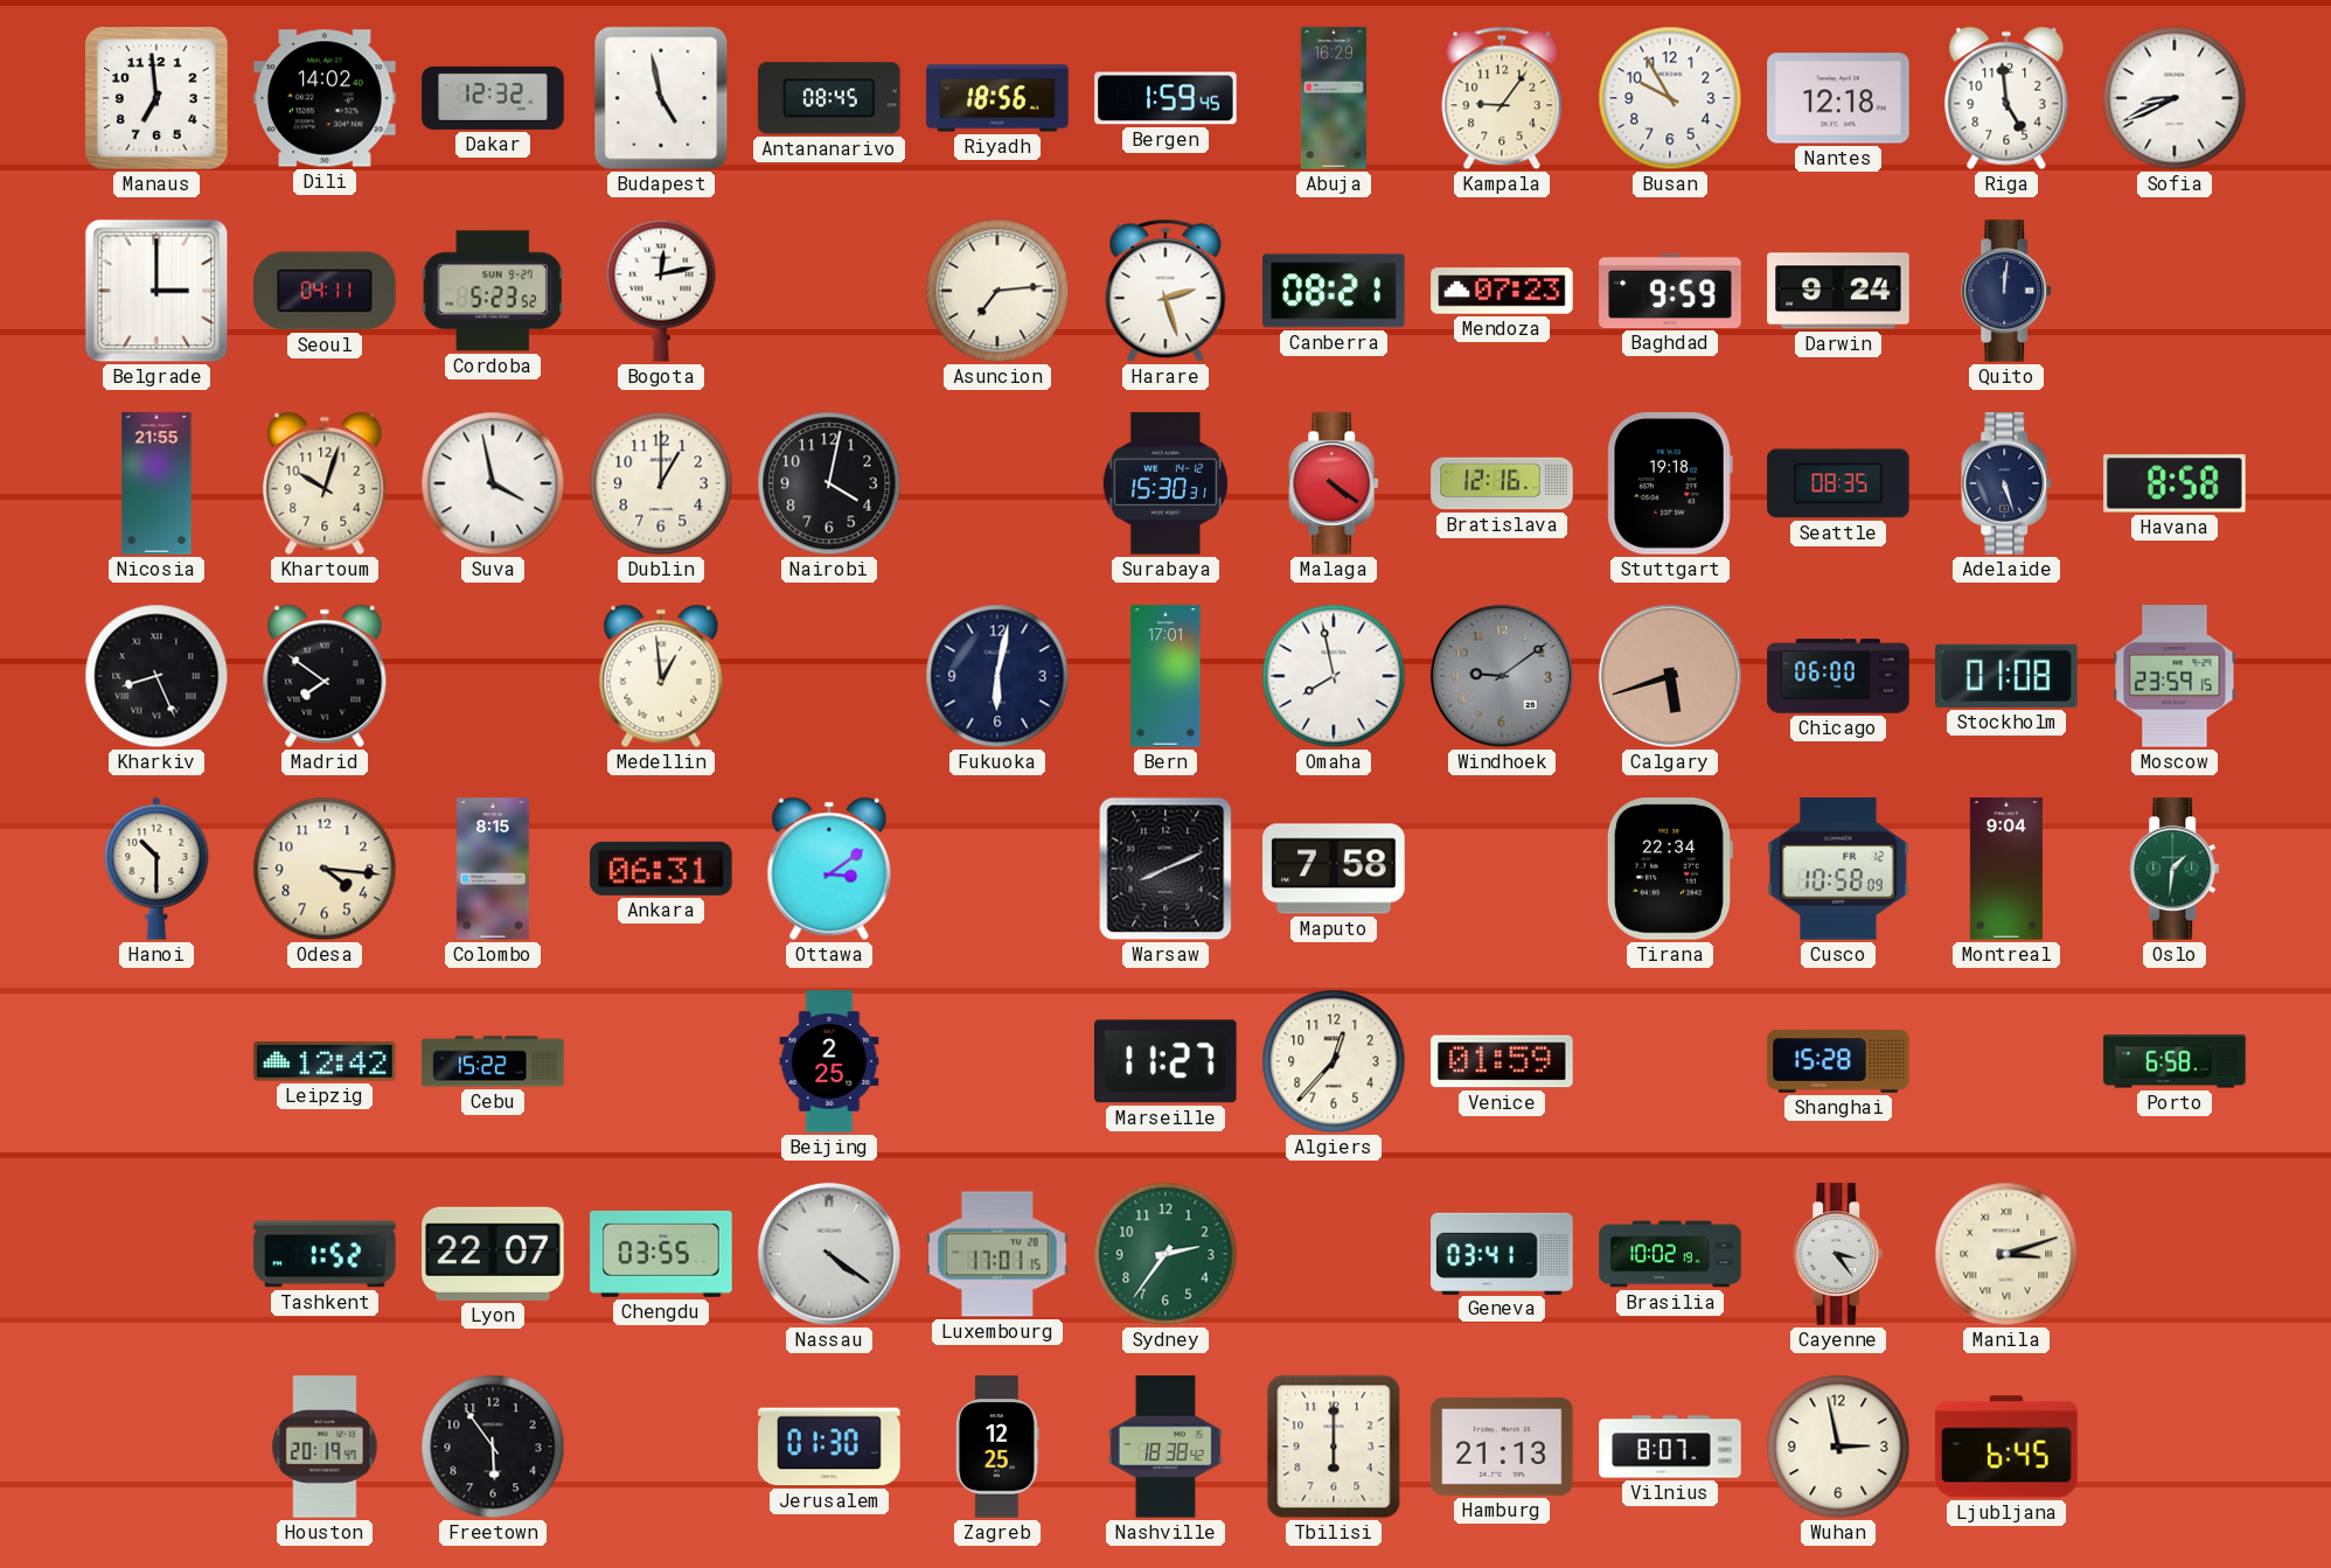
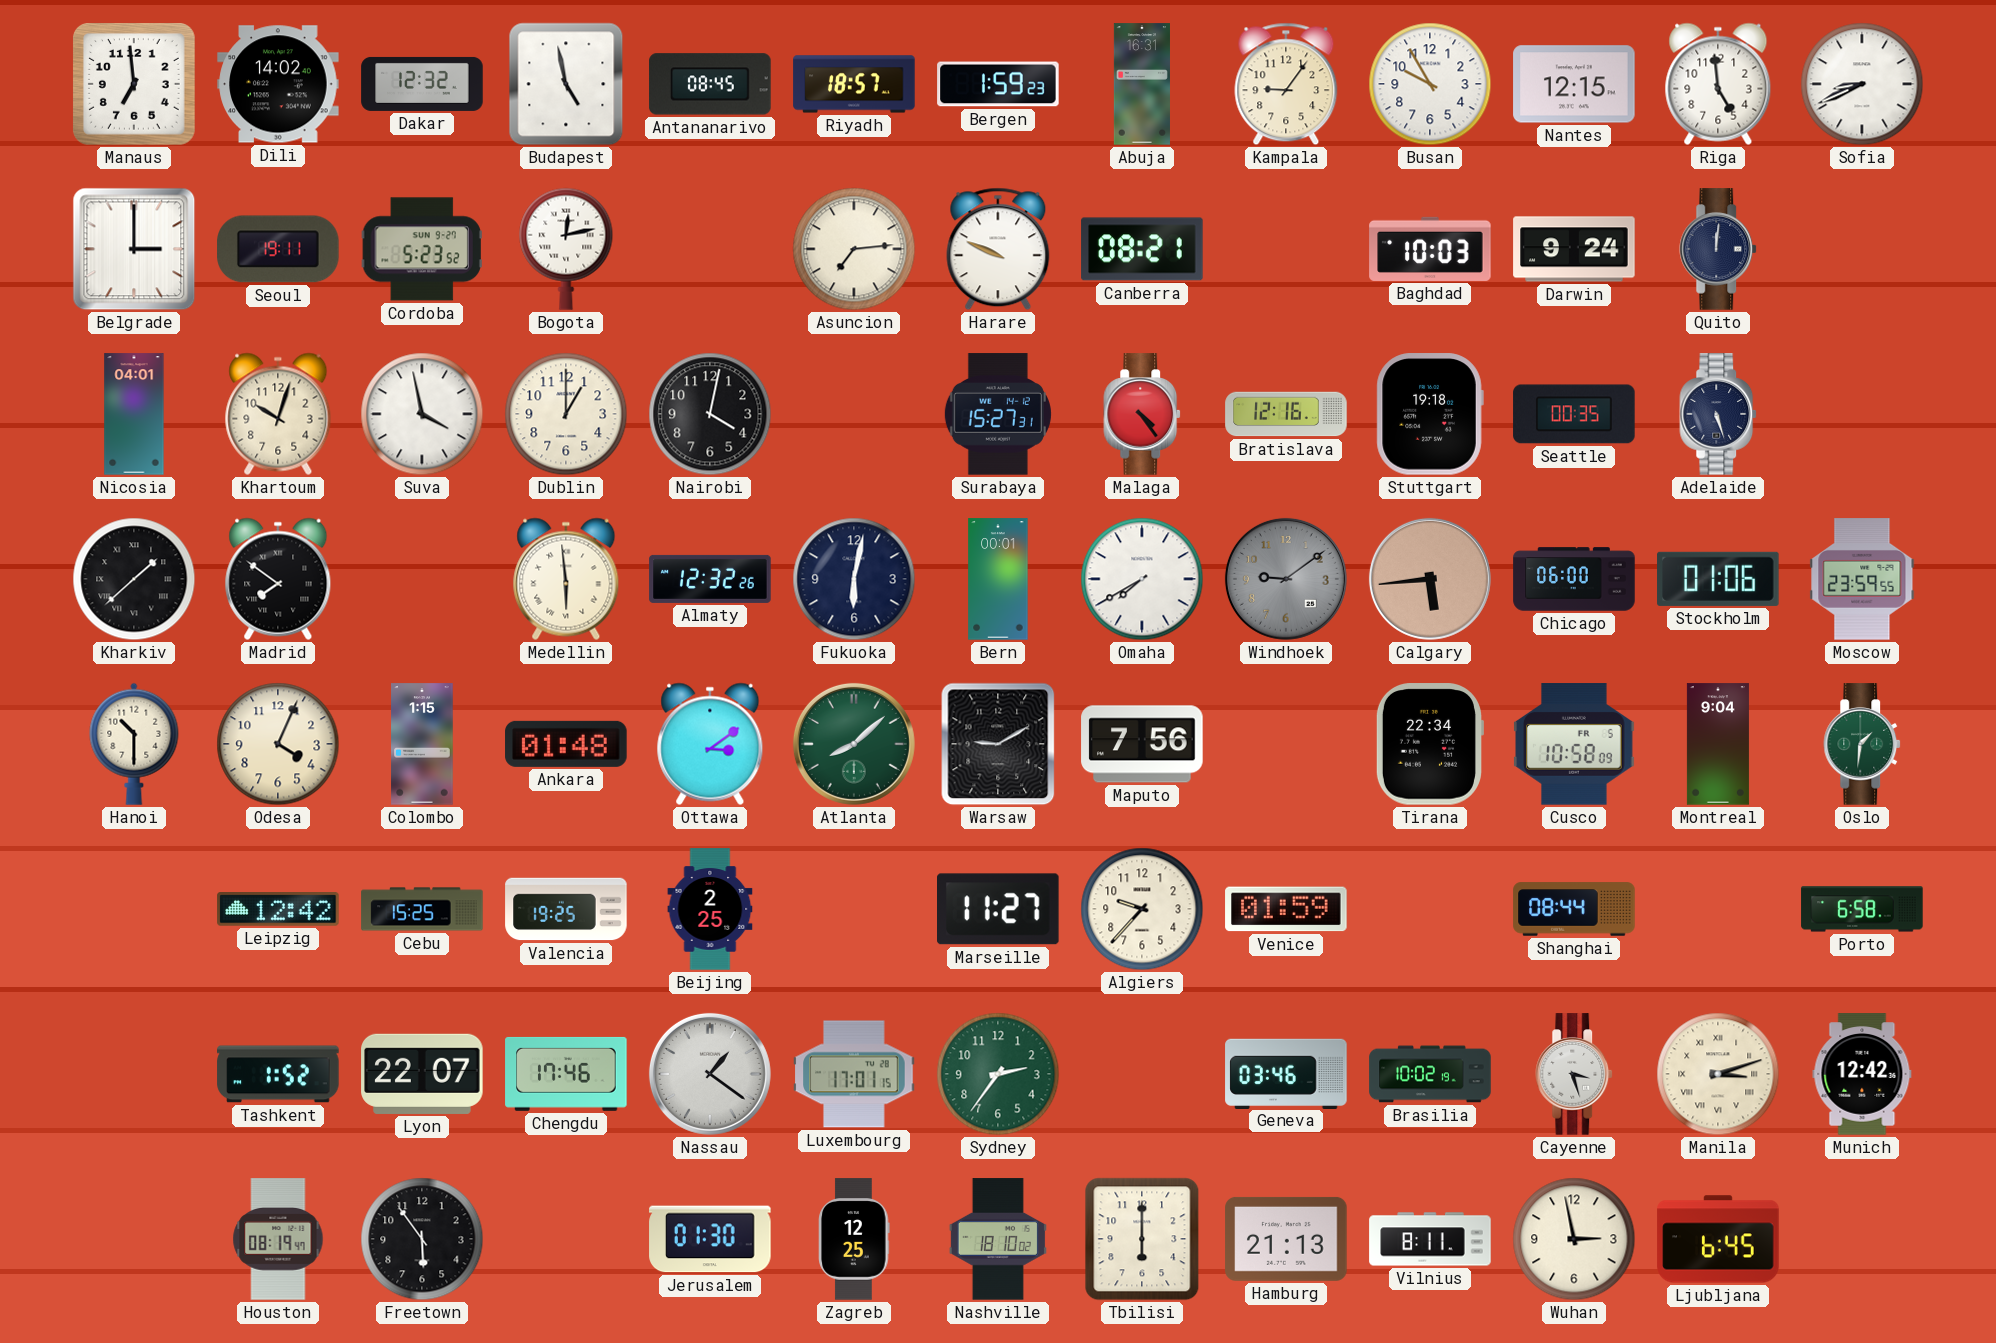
Riyadh: 18:56 -> 18:57
Bergen: 1:59:45 -> 1:59:23
Abuja: 16:29 -> 16:31
Nantes: 12:18 -> 12:15
Seoul: 04:11 -> 19:11
Harare: 2:27 -> 9:49
Mendoza: 07:23 -> none
Baghdad: 9:59 -> 10:03
Nicosia: 21:55 -> 04:01
Surabaya: 15:30 -> 15:27
Malaga: 4:21 -> 4:24
Seattle: 08:35 -> 00:35
Havana: 8:58 -> none
Kharkiv: 8:26 -> 1:38
Medellin: 12:59 -> 5:59
Almaty: none -> 12:32
Bern: 17:01 -> 00:01
Omaha: 7:58 -> 7:40
Calgary: 5:42 -> 5:44
Stockholm: 01:08 -> 01:06
Moscow: 23:59:15 -> 23:59:55
Odesa: 4:16 -> 4:04
Colombo: 8:15 -> 1:15
Ankara: 06:31 -> 01:48
Atlanta: none -> 8:08
Warsaw: 8:11 -> 9:10
Maputo: 7:58 -> 7:56
Cusco date: FR 12 -> FR 5
Cebu: 15:22 -> 15:25
Valencia: none -> 19:25
Algiers: 12:37 -> 9:37
Shanghai: 15:28 -> 08:44
Chengdu: 03:55 -> 17:46
Nassau: 4:21 -> 1:21
Geneva: 03:41 -> 03:46
Cayenne: 3:24 -> 3:27
Munich: none -> 12:42
Houston: 20:19 -> 08:19
Nashville: 18:38 -> 18:10
Vilnius: 8:07 -> 8:11
